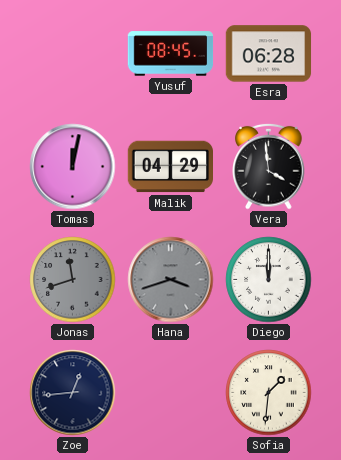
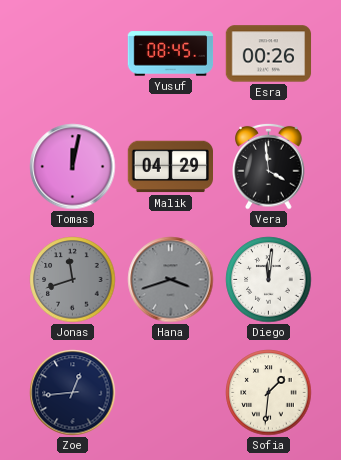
Esra: 06:28 -> 00:26
Diego: 12:00 -> 12:01
